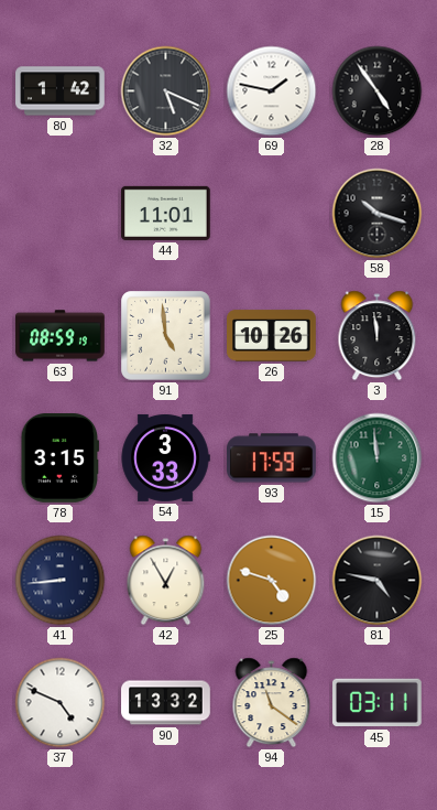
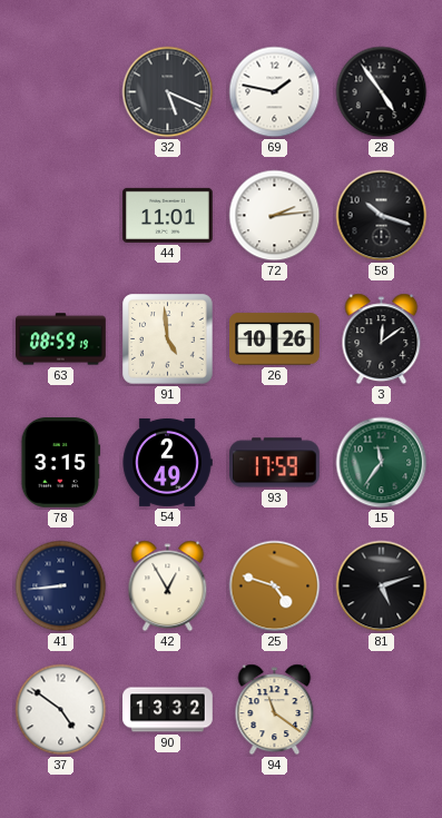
80: 1:42 -> none
72: none -> 2:14
3: 11:59 -> 12:09
54: 3:33 -> 2:49
15: 11:59 -> 11:36
81: 4:47 -> 5:12
37: 4:49 -> 4:51
45: 03:11 -> none
